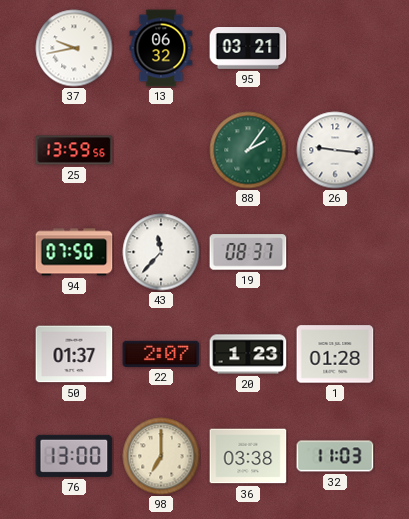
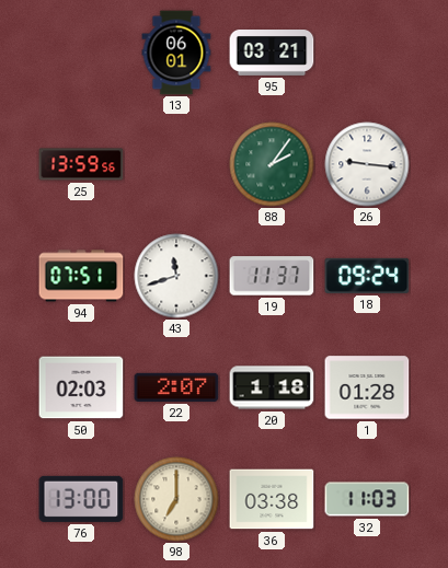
37: 9:43 -> none
13: 06:32 -> 06:01
94: 07:50 -> 07:51
43: 11:37 -> 11:42
19: 08:37 -> 11:37
18: none -> 09:24
50: 01:37 -> 02:03
20: 1:23 -> 1:18
